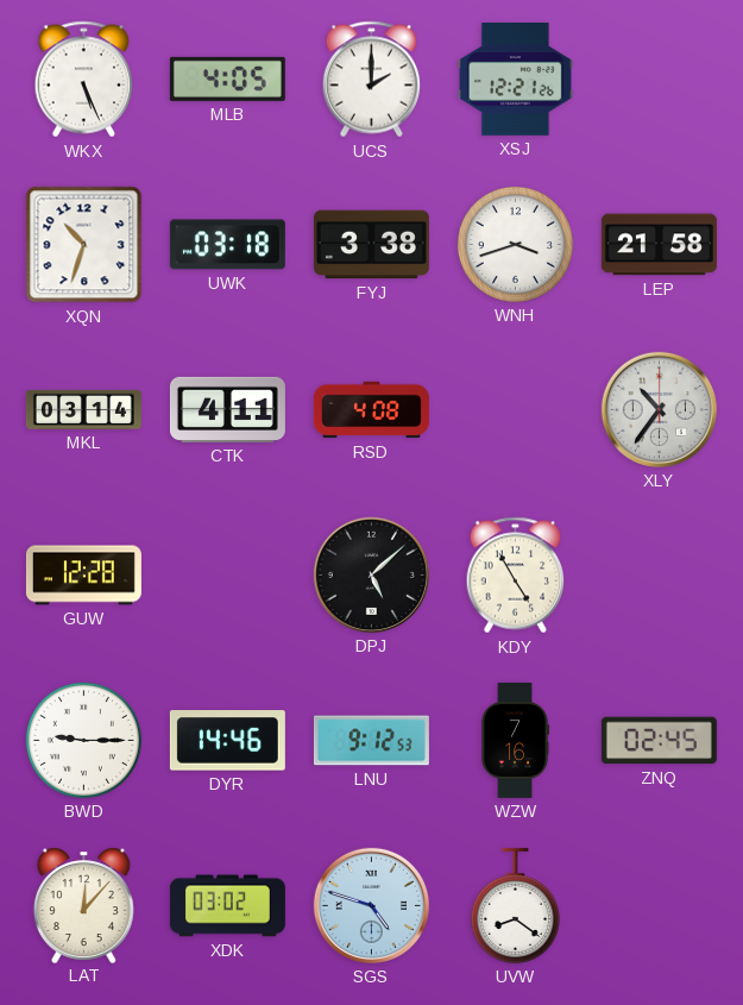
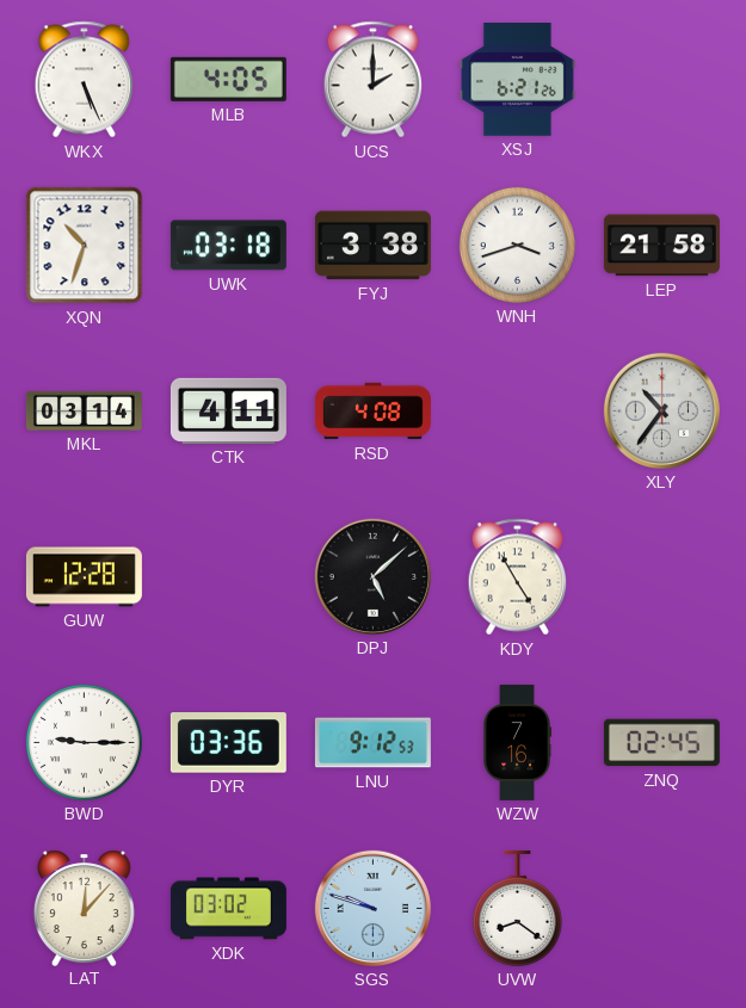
XSJ: 12:21 -> 6:21
DYR: 14:46 -> 03:36
SGS: 4:48 -> 9:48
